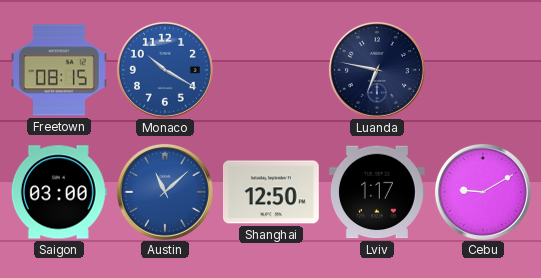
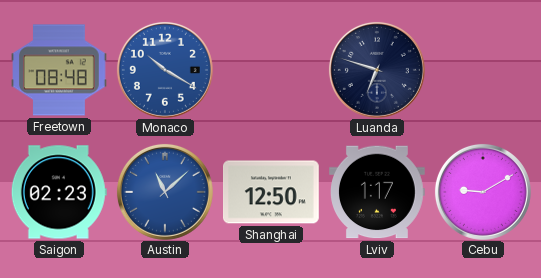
Freetown: 08:15 -> 08:48
Luanda: 6:47 -> 6:48
Saigon: 03:00 -> 02:23
